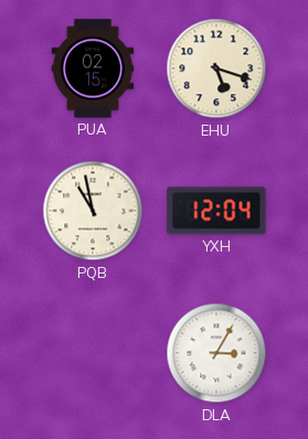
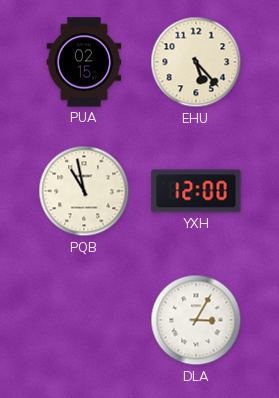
EHU: 5:18 -> 5:23
YXH: 12:04 -> 12:00
